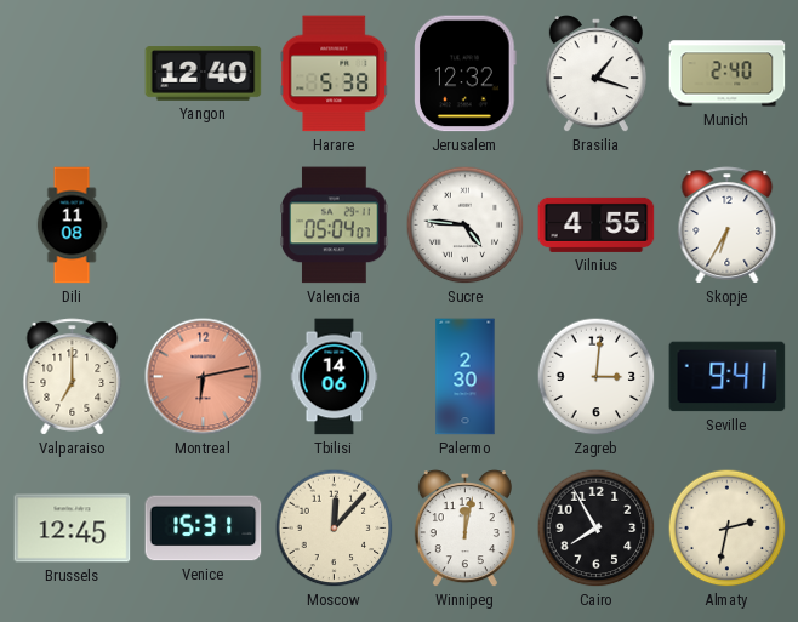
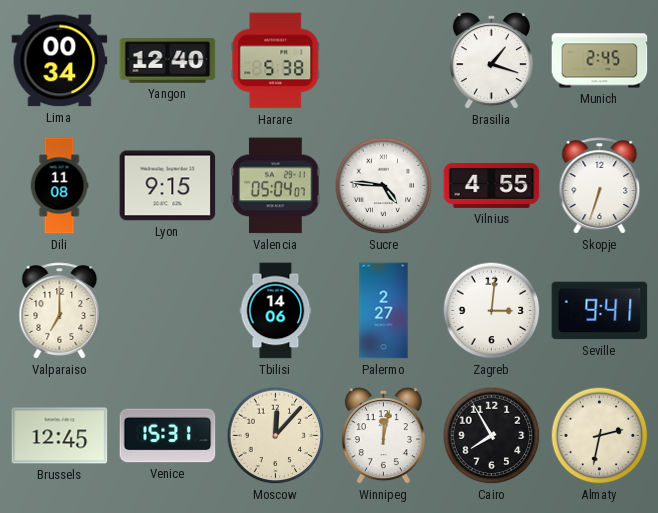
Lima: none -> 00:34
Jerusalem: 12:32 -> none
Munich: 2:40 -> 2:45
Lyon: none -> 9:15
Skopje: 6:35 -> 6:33
Montreal: 6:13 -> none
Palermo: 2:30 -> 2:27
